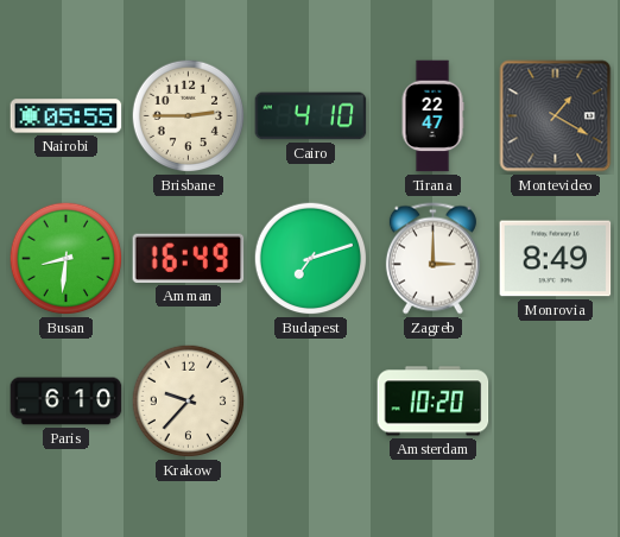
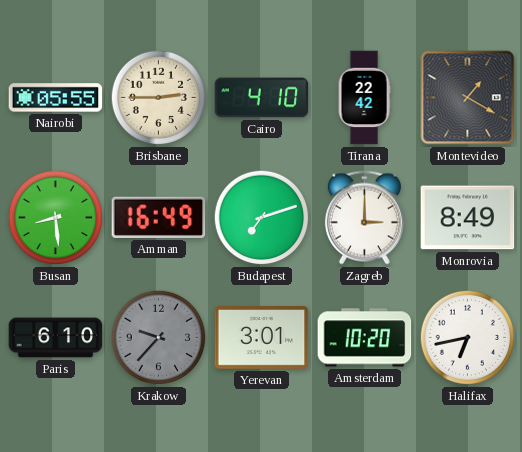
Tirana: 22:47 -> 22:42
Busan: 8:31 -> 8:29
Krakow dial: cream -> grey
Yerevan: none -> 3:01
Halifax: none -> 6:43
